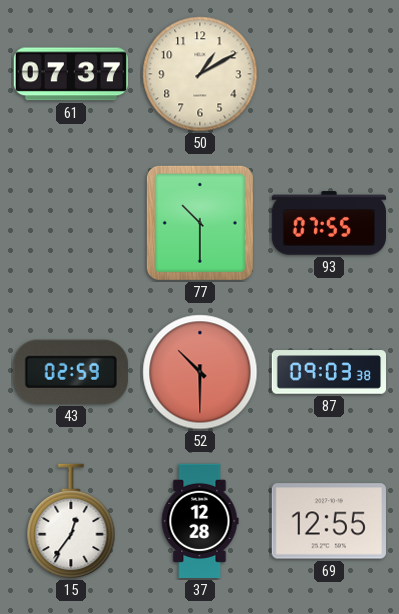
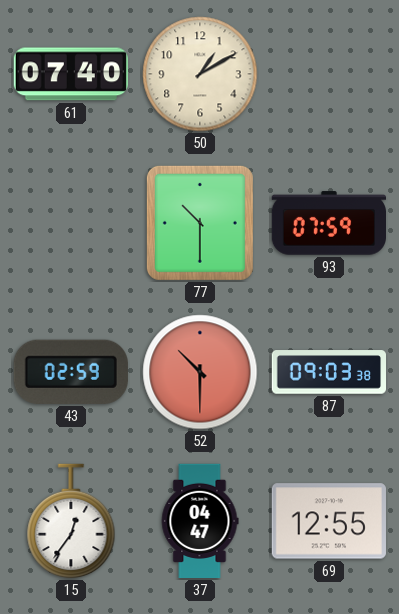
61: 07:37 -> 07:40
93: 07:55 -> 07:59
37: 12:28 -> 04:47
